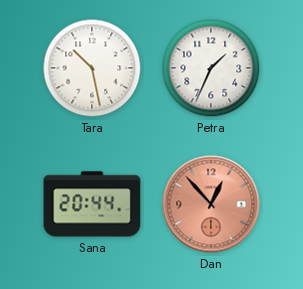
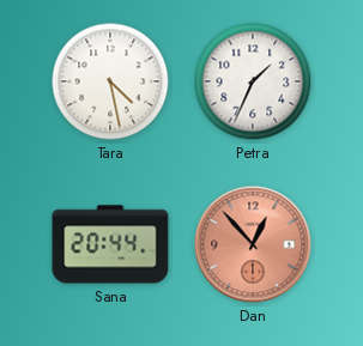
Tara: 10:28 -> 4:28
